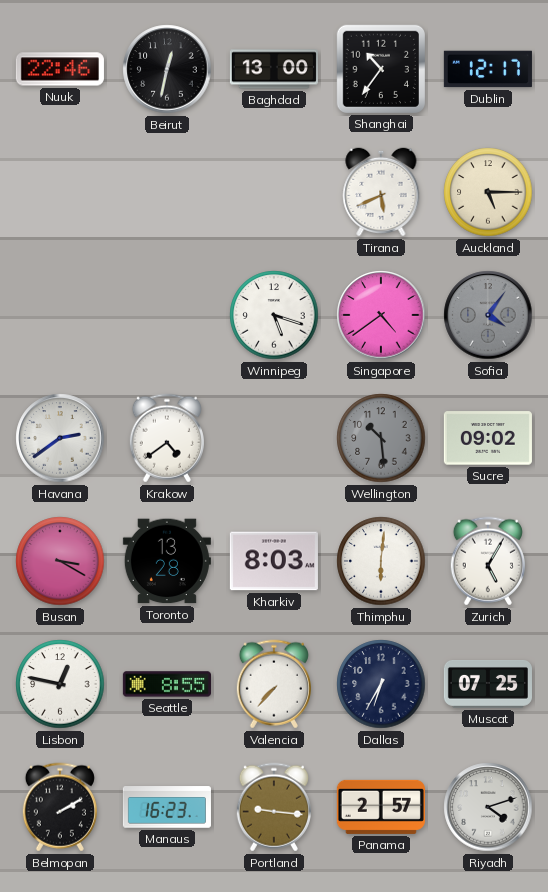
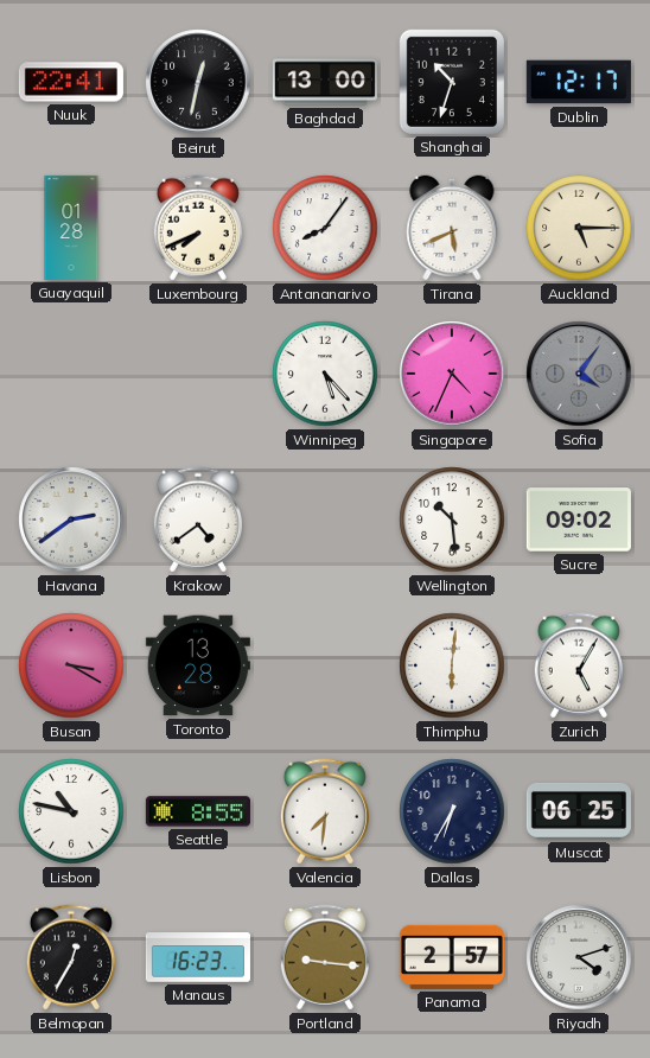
Nuuk: 22:46 -> 22:41
Shanghai: 10:36 -> 10:33
Guayaquil: none -> 01:28
Luxembourg: none -> 7:41
Antananarivo: none -> 8:06
Winnipeg: 5:18 -> 5:23
Singapore: 4:39 -> 4:34
Wellington dial: grey -> white
Kharkiv: 8:03 -> none
Lisbon: 12:47 -> 10:47
Valencia: 7:37 -> 7:31
Muscat: 07:25 -> 06:25
Belmopan: 2:10 -> 12:35
